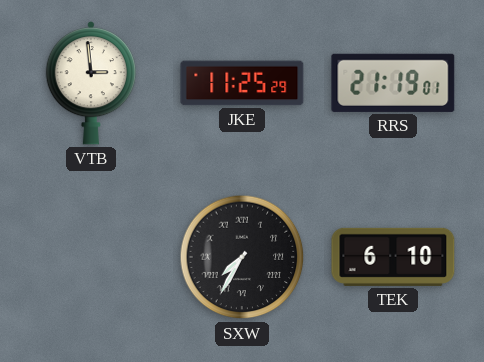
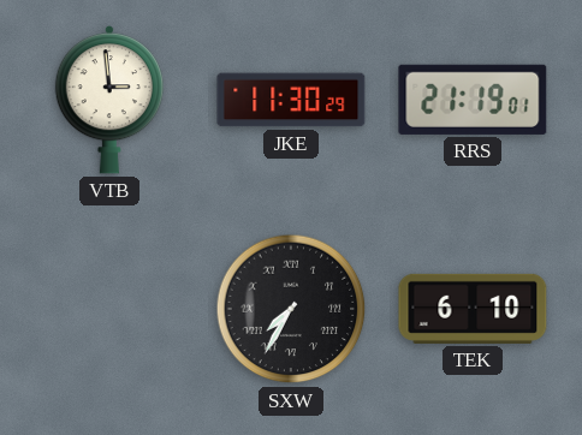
JKE: 11:25 -> 11:30
